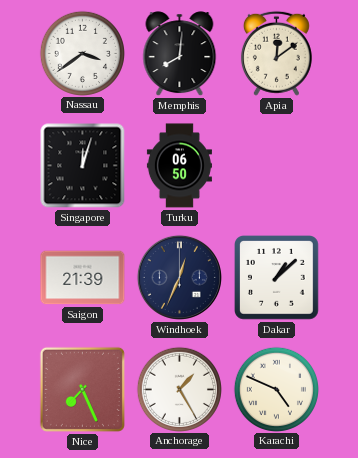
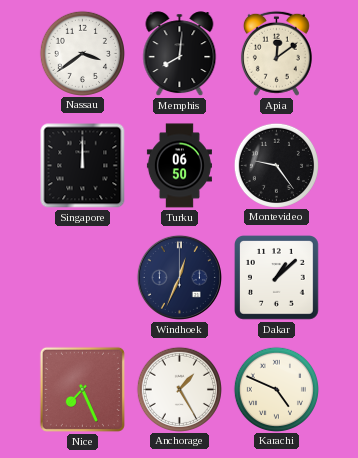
Singapore: 12:03 -> 12:00
Montevideo: none -> 9:24
Saigon: 21:39 -> none
